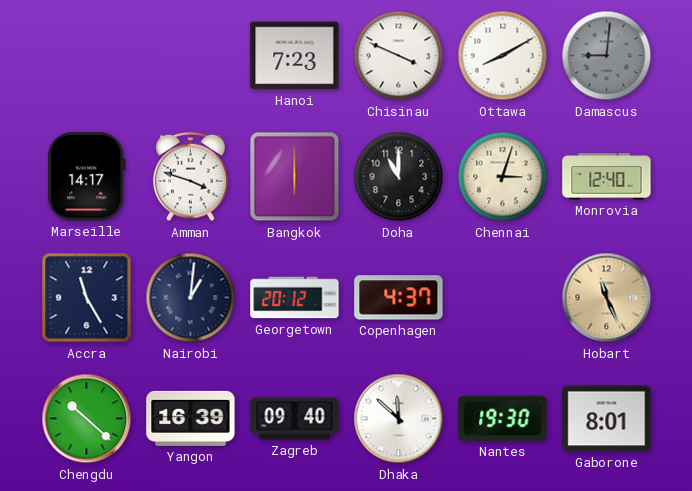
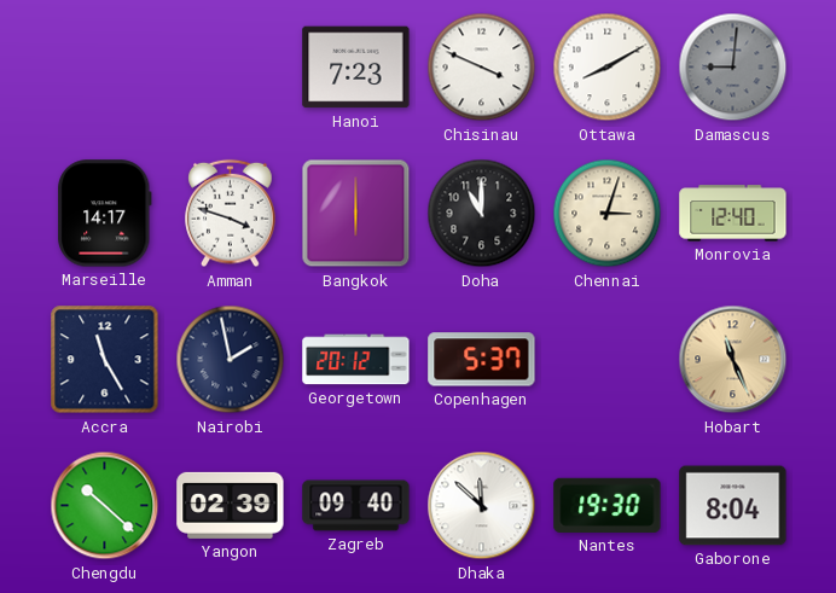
Nairobi: 1:01 -> 1:58
Copenhagen: 4:37 -> 5:37
Yangon: 16:39 -> 02:39
Gaborone: 8:01 -> 8:04
